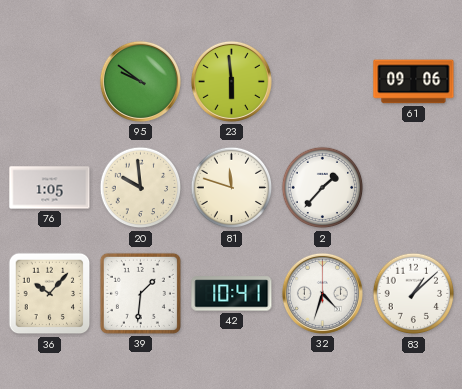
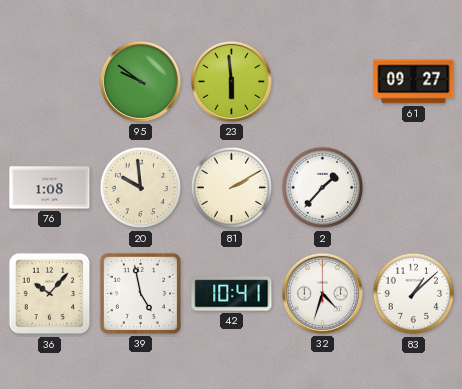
61: 09:06 -> 09:27
76: 1:05 -> 1:08
81: 11:48 -> 2:10
39: 1:31 -> 4:58
